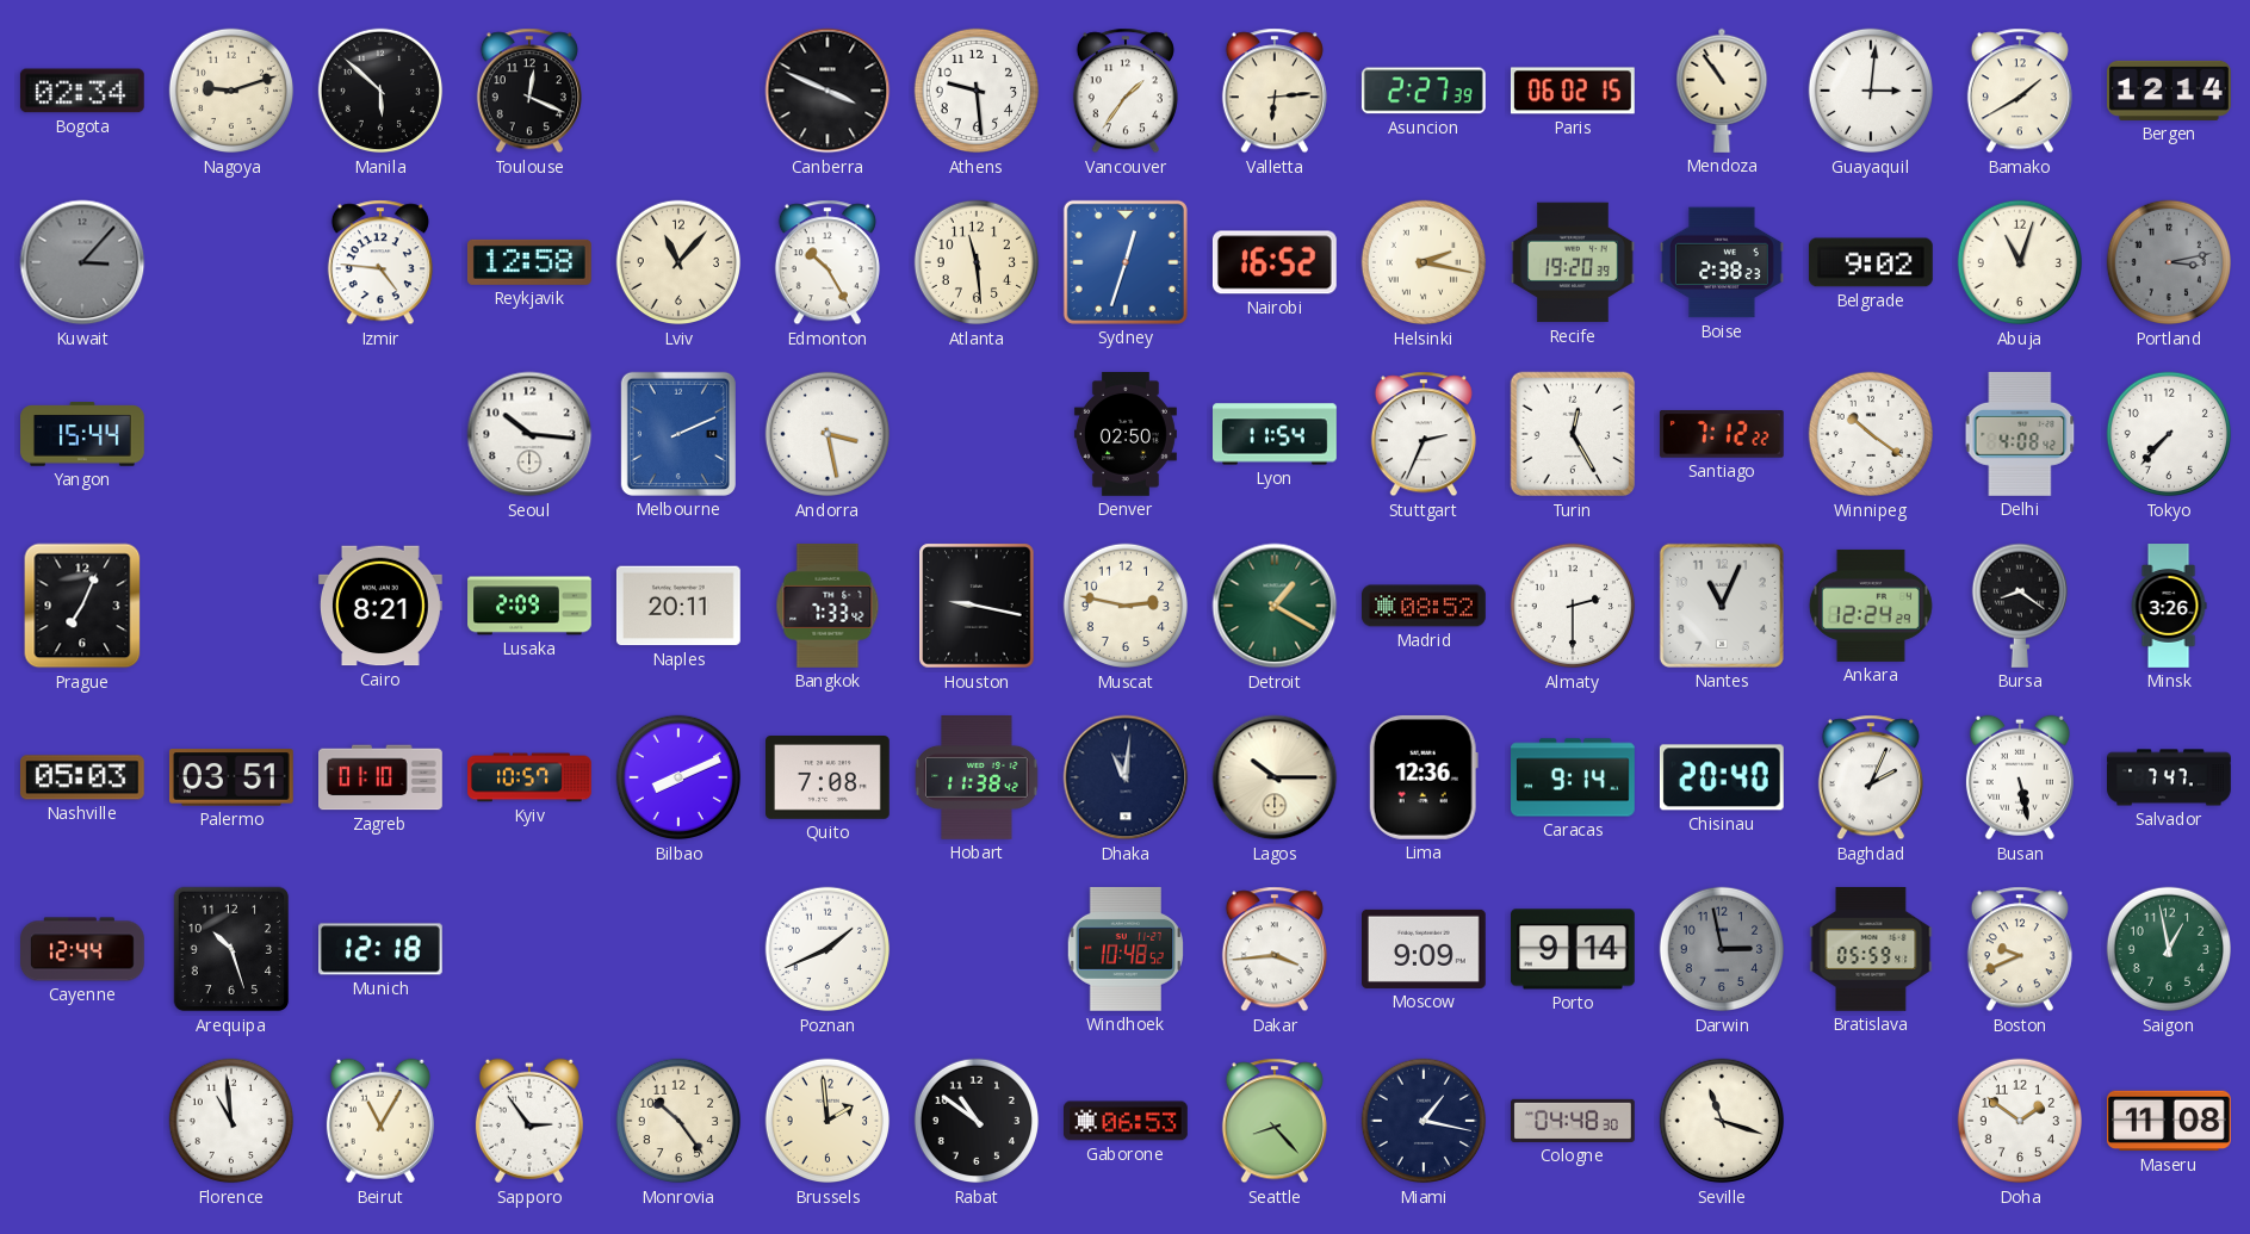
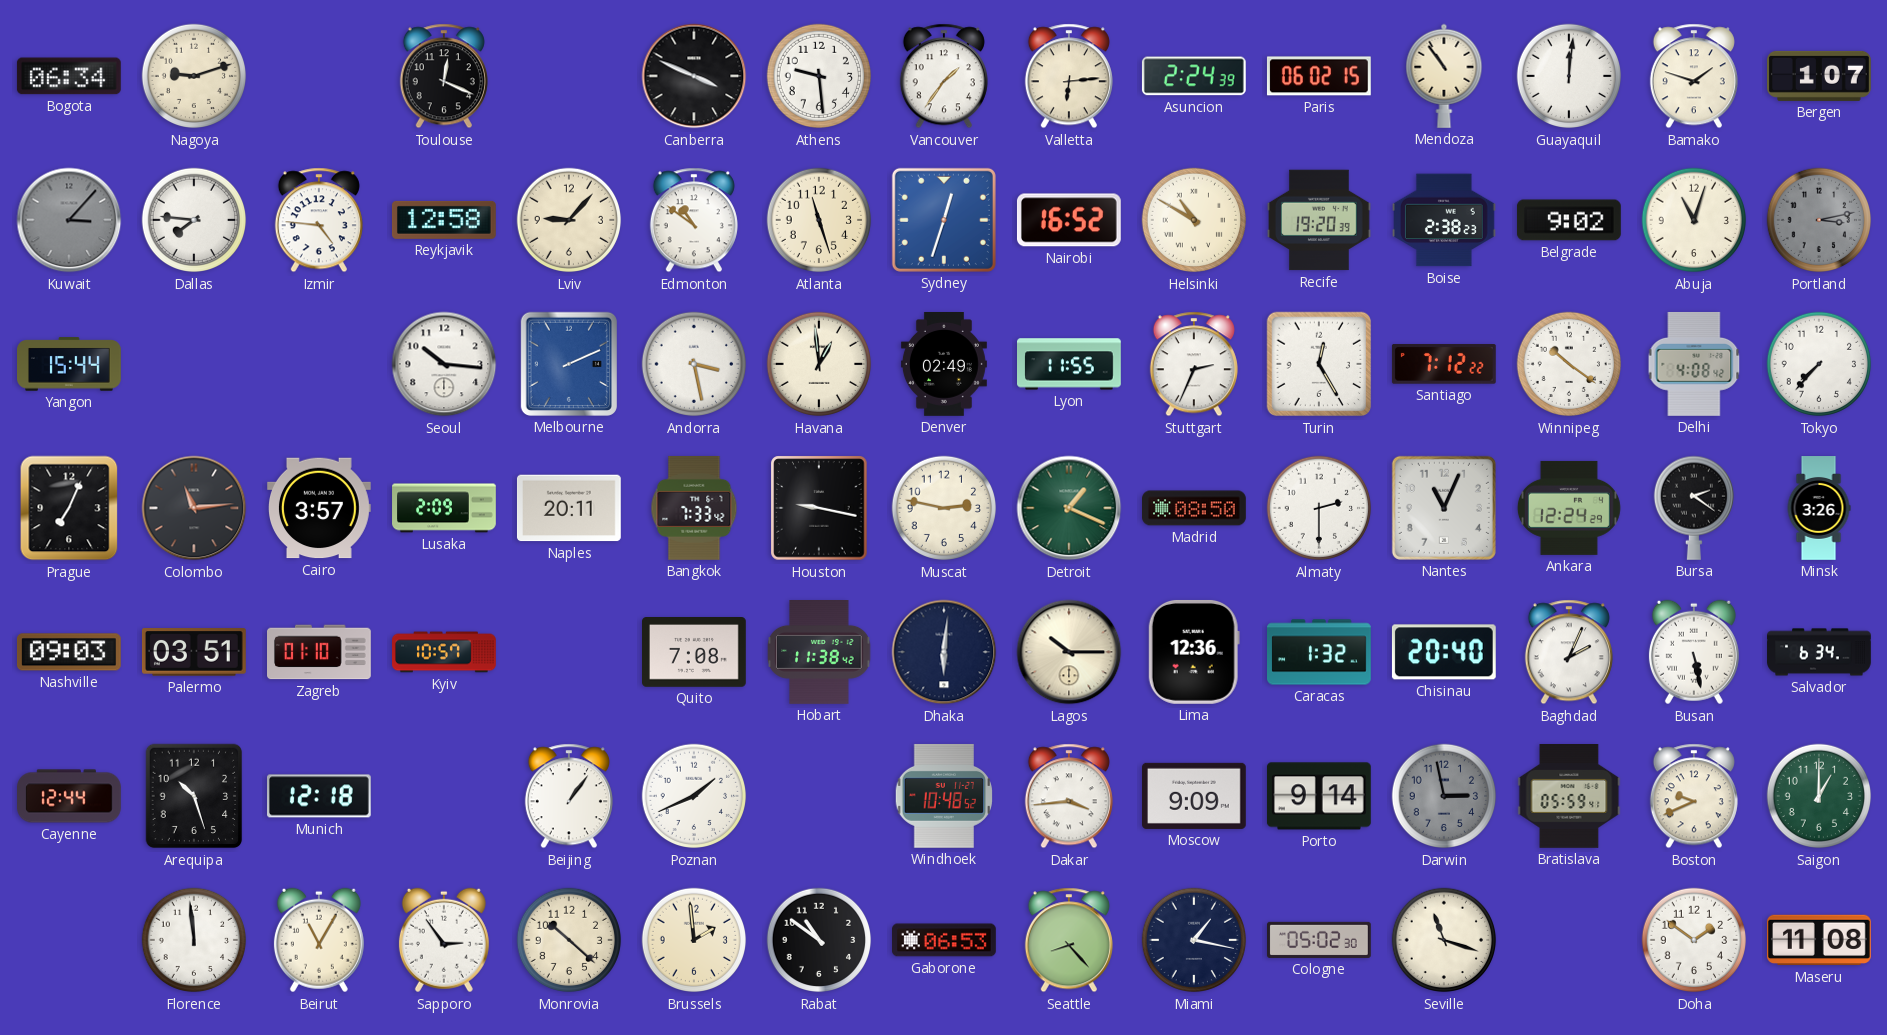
Bogota: 02:34 -> 06:34
Manila: 5:52 -> none
Asuncion: 2:27 -> 2:24
Guayaquil: 3:01 -> 12:01
Bamako: 1:40 -> 1:48
Bergen: 12:14 -> 1:07
Dallas: none -> 7:46
Lviv: 11:07 -> 9:07
Edmonton: 10:25 -> 10:51
Atlanta: 11:29 -> 11:27
Helsinki: 2:17 -> 10:50
Havana: none -> 12:59
Denver: 02:50 -> 02:49
Lyon: 11:54 -> 11:55
Colombo: none -> 11:14
Cairo: 8:21 -> 3:57
Detroit: 1:20 -> 1:19
Madrid: 08:52 -> 08:50
Bursa: 8:21 -> 2:21
Nashville: 05:03 -> 09:03
Bilbao: 8:11 -> none
Dhaka: 11:01 -> 6:01
Caracas: 9:14 -> 1:32
Salvador: 7:47 -> 6:34
Beijing: none -> 1:06
Saigon: 12:58 -> 1:00
Florence: 10:59 -> 11:59
Monrovia: 10:24 -> 10:22
Cologne: 04:48 -> 05:02
